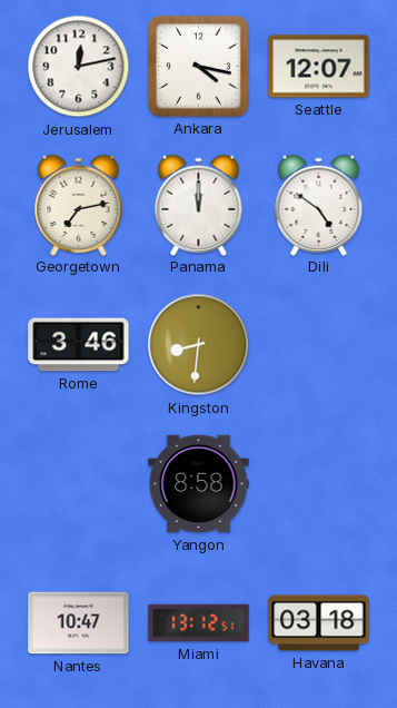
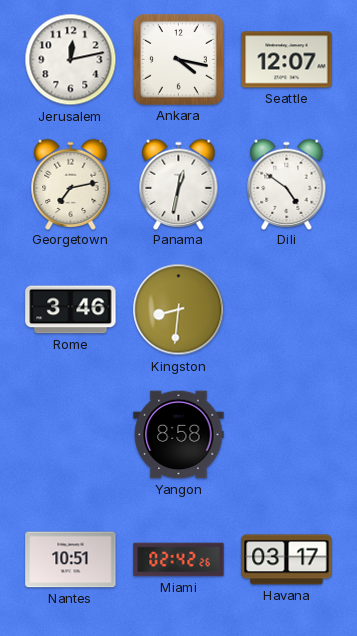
Panama: 12:00 -> 12:32
Nantes: 10:47 -> 10:51
Miami: 13:12 -> 02:42
Havana: 03:18 -> 03:17
